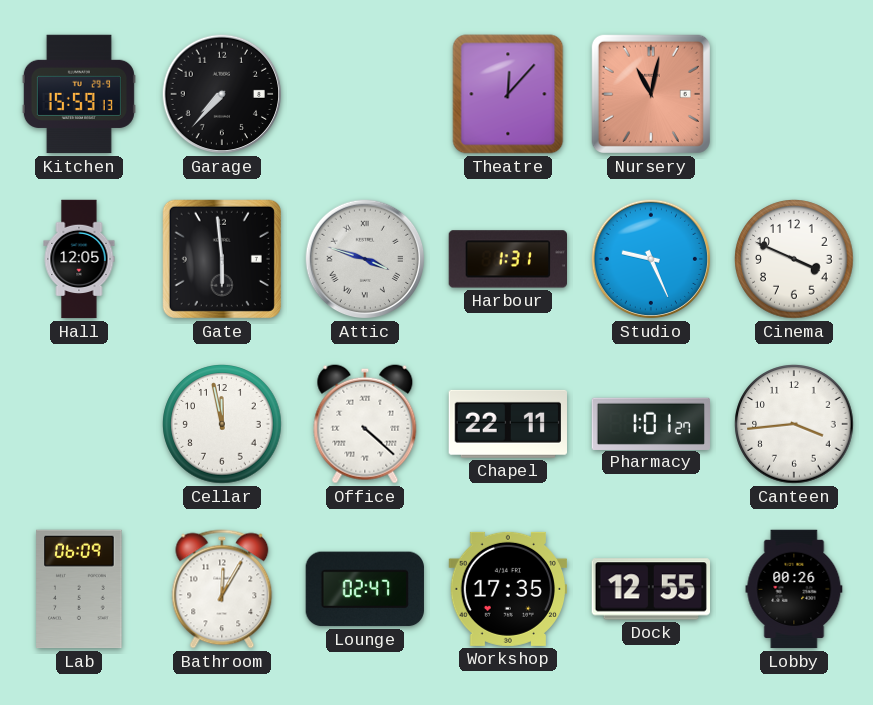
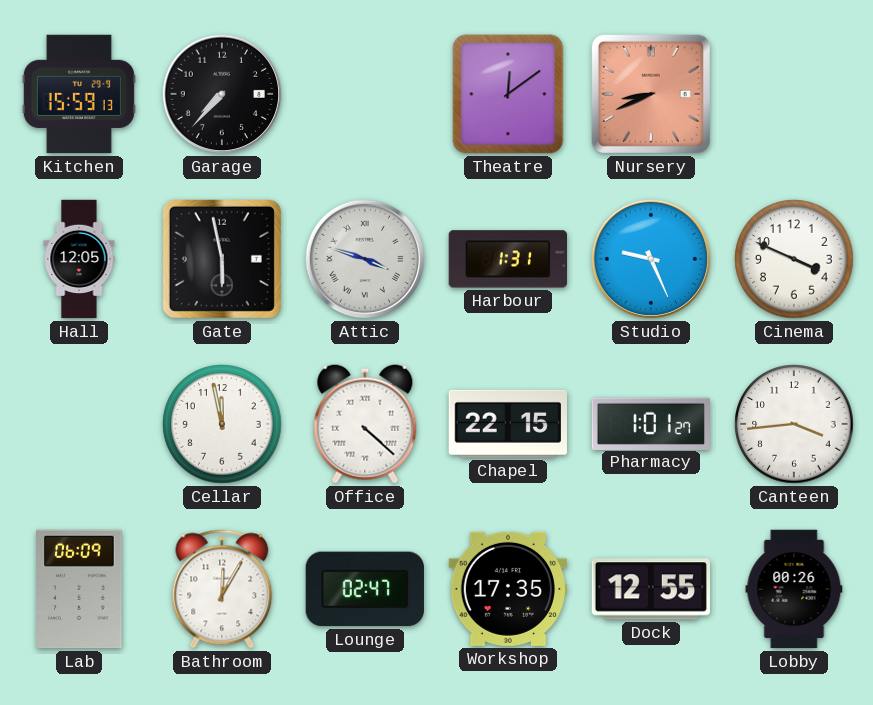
Theatre: 12:07 -> 12:09
Nursery: 11:02 -> 8:41
Gate: 5:59 -> 5:58
Chapel: 22:11 -> 22:15
